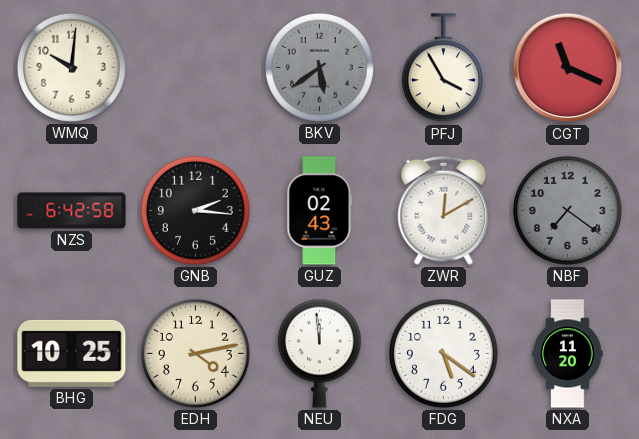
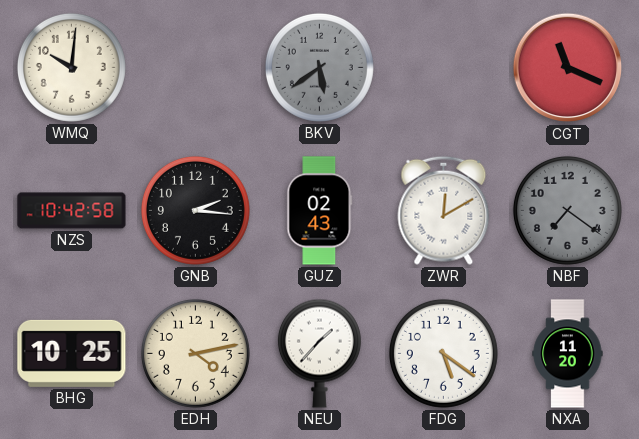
PFJ: 3:55 -> none
NZS: 6:42 -> 10:42
NEU: 11:59 -> 1:37
